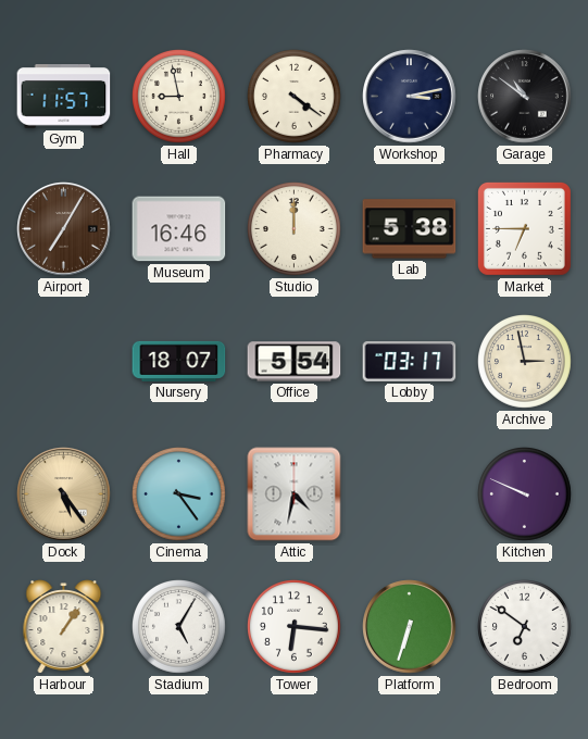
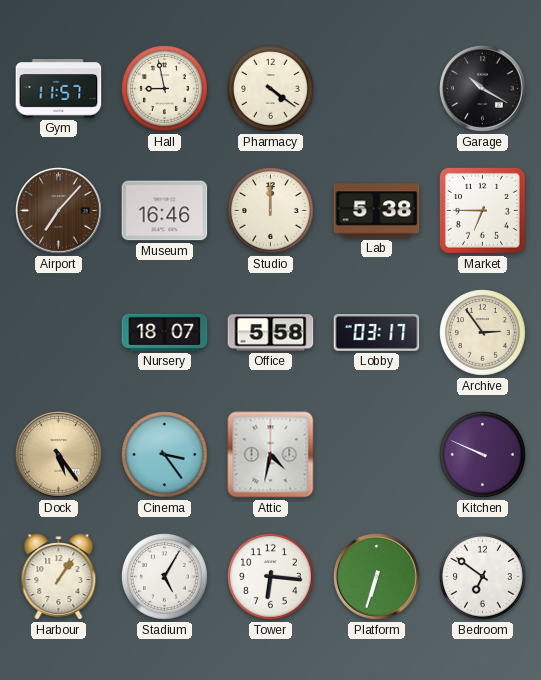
Workshop: 3:13 -> none
Garage: 10:51 -> 10:20
Airport: 7:05 -> 7:07
Office: 5:54 -> 5:58
Archive: 2:58 -> 2:54
